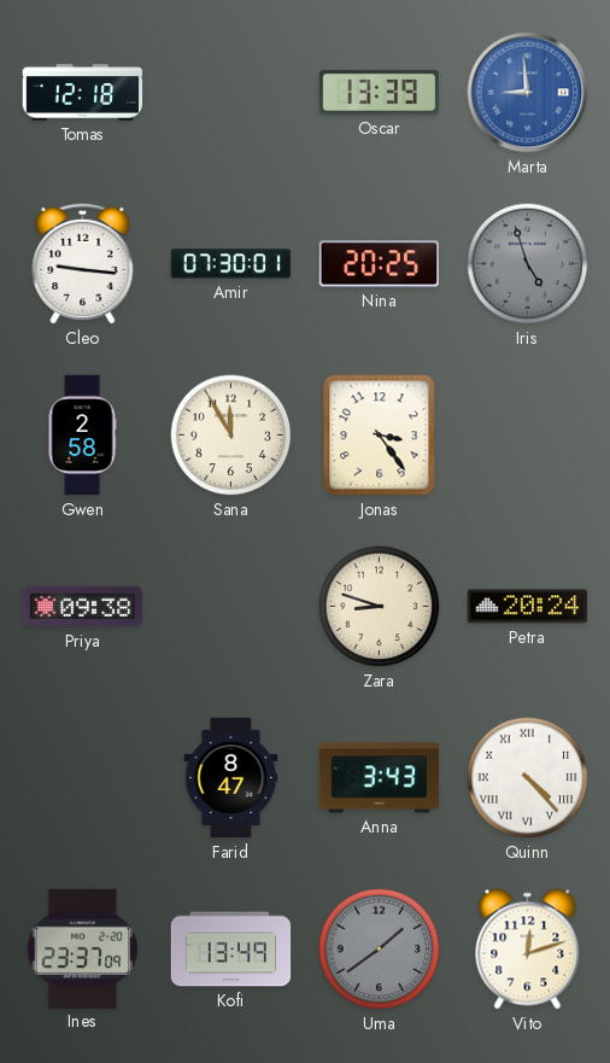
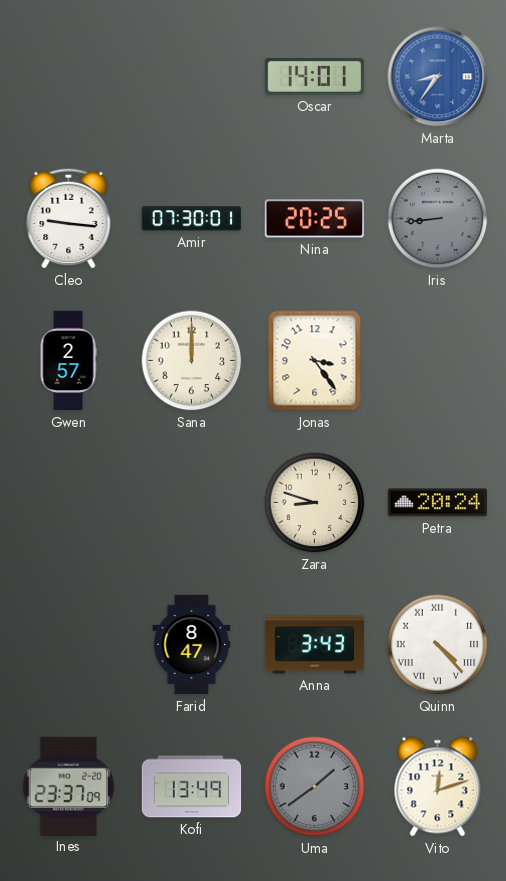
Tomas: 12:18 -> none
Oscar: 13:39 -> 14:01
Marta: 8:59 -> 8:36
Iris: 4:57 -> 8:44
Gwen: 2:58 -> 2:57
Sana: 11:55 -> 12:00
Priya: 09:38 -> none
